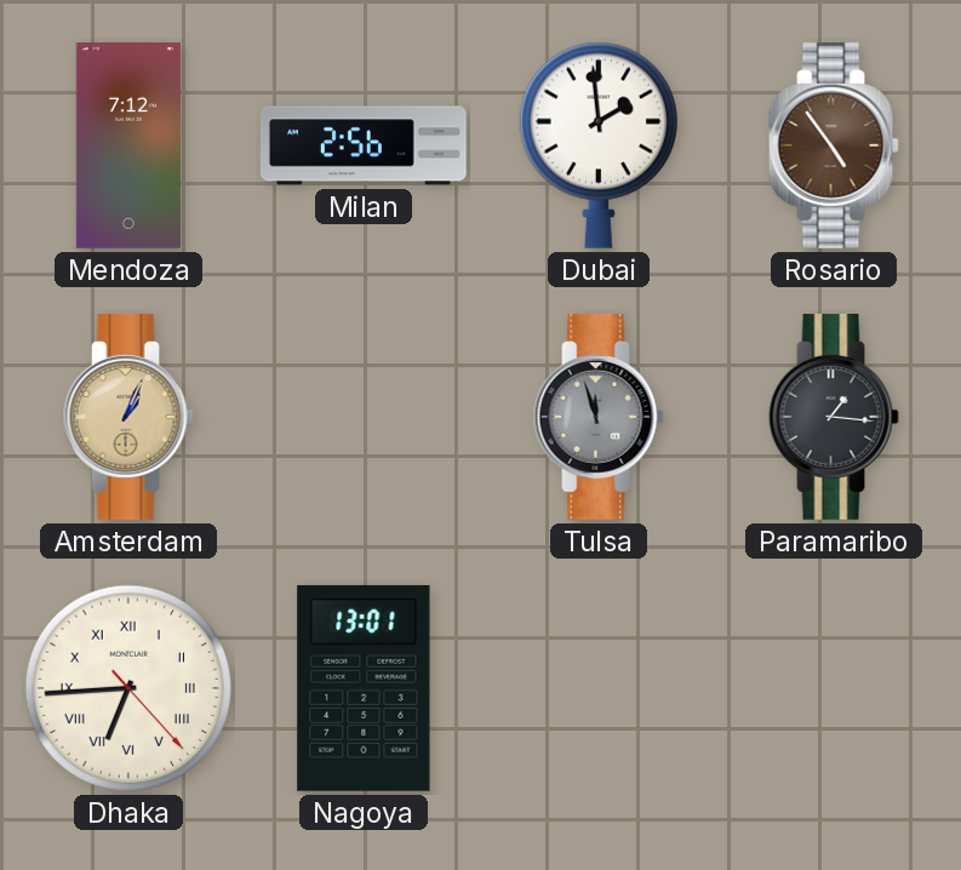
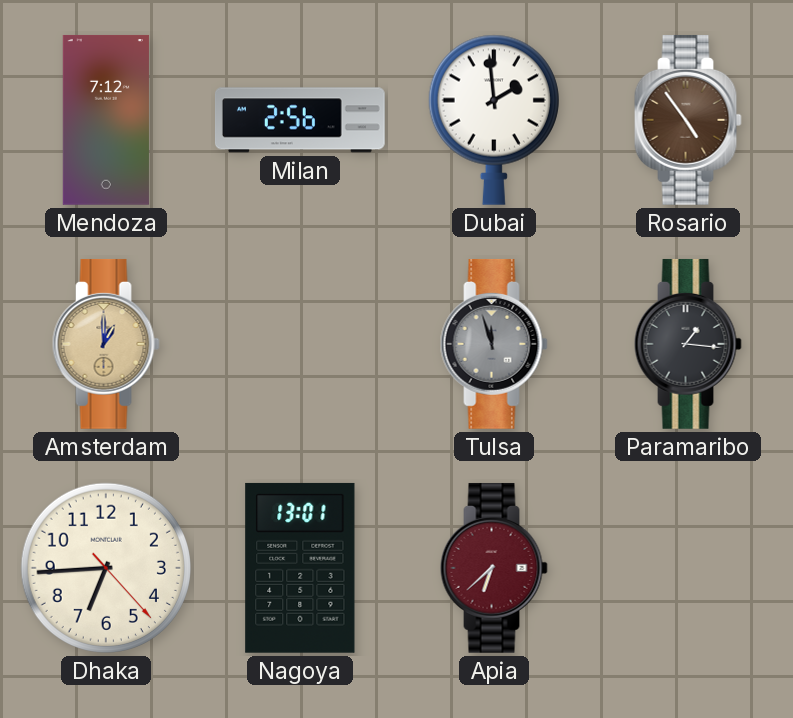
Amsterdam: 1:04 -> 1:00
Dhaka numerals: Roman -> Arabic
Apia: none -> 6:38
